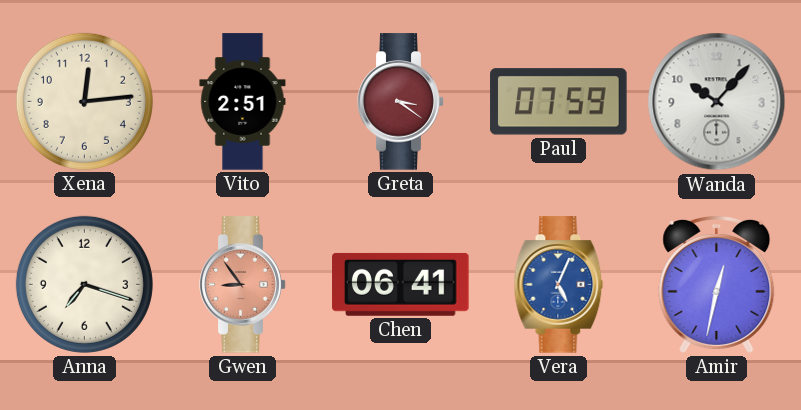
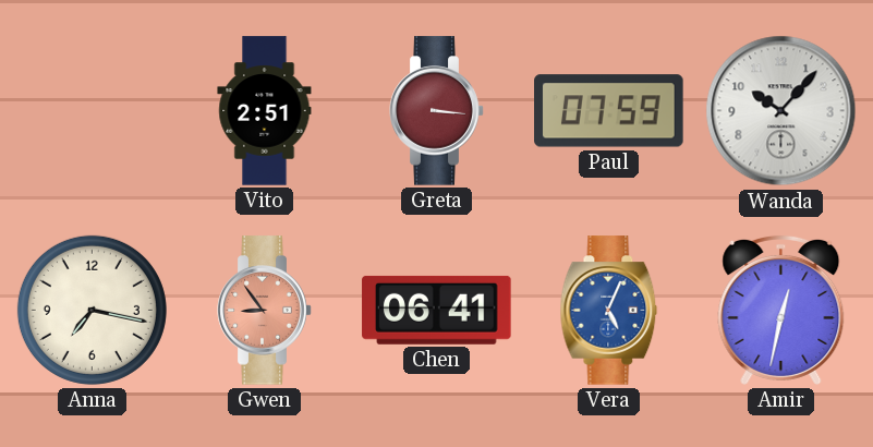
Xena: 12:14 -> none
Greta: 3:21 -> 3:16
Anna: 7:18 -> 7:17
